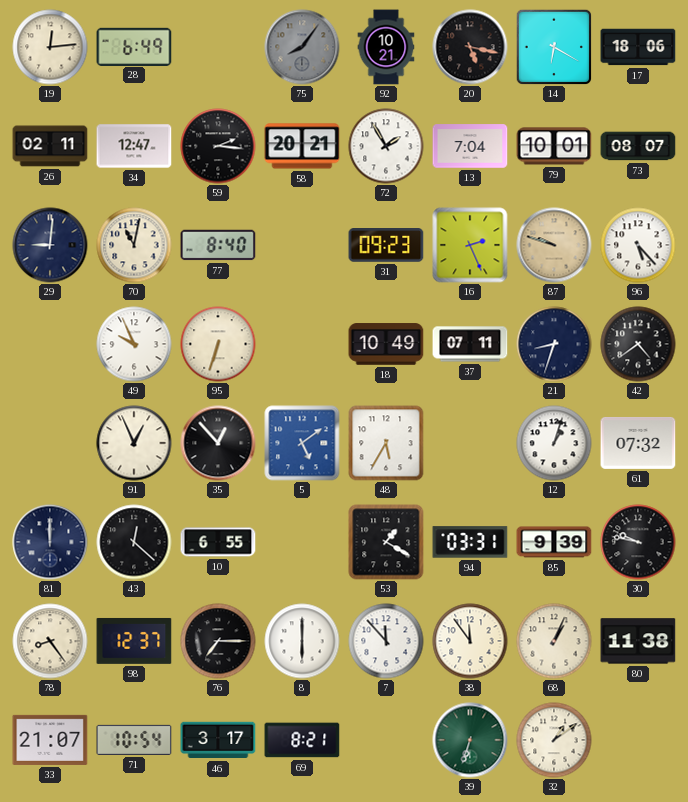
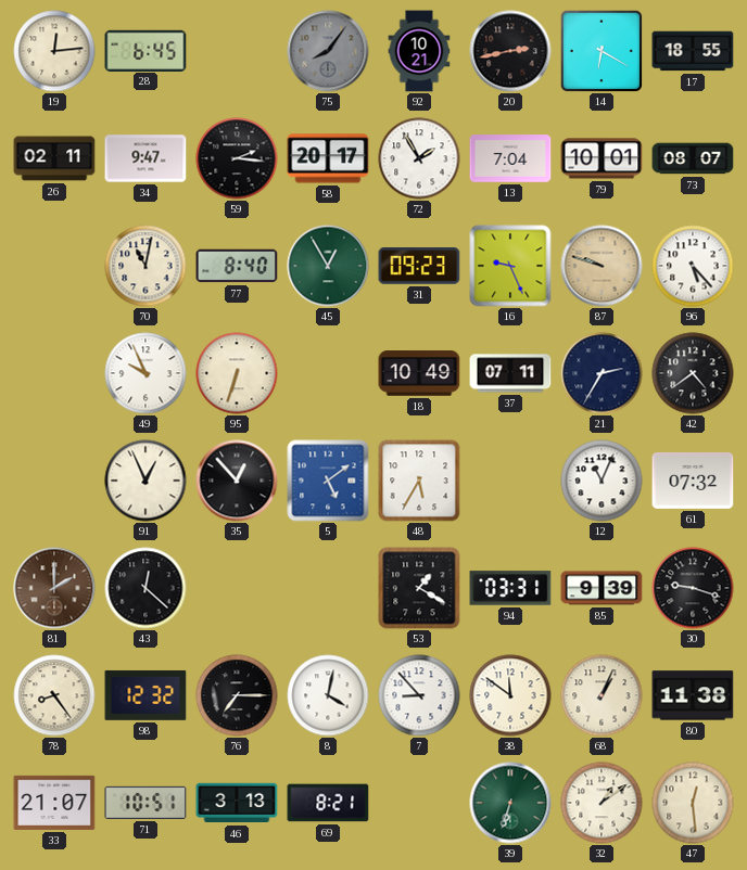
28: 6:49 -> 6:45
20: 5:17 -> 2:43
17: 18:06 -> 18:55
34: 12:47 -> 9:47
58: 20:21 -> 20:17
29: 9:01 -> none
45: none -> 12:55
16: 2:26 -> 9:26
21: 8:33 -> 2:35
12: 1:03 -> 11:04
81: 12:00 -> 2:00
81 dial: navy -> brown
10: 6:55 -> none
30: 9:47 -> 9:18
98: 12:37 -> 12:32
8: 6:00 -> 4:02
7: 11:53 -> 8:53
38: 11:54 -> 11:51
71: 10:54 -> 10:51
46: 3:17 -> 3:13
47: none -> 12:29
